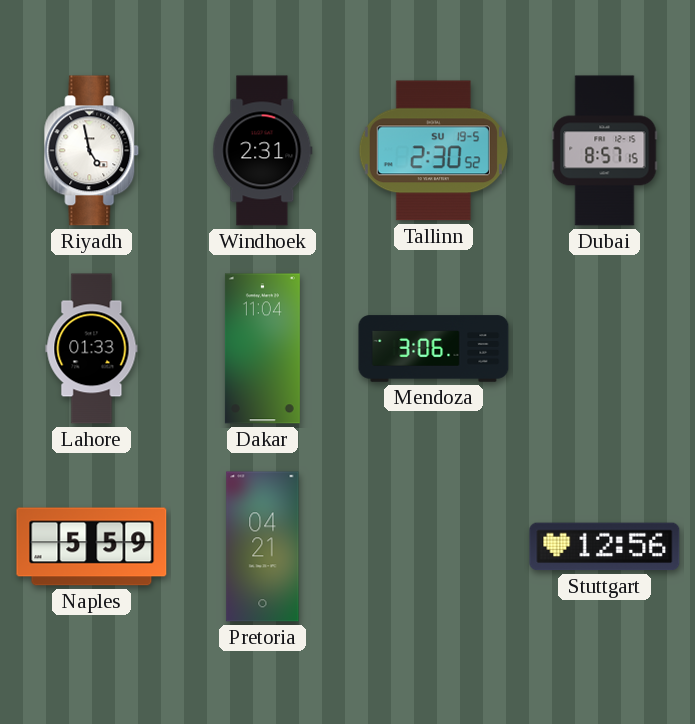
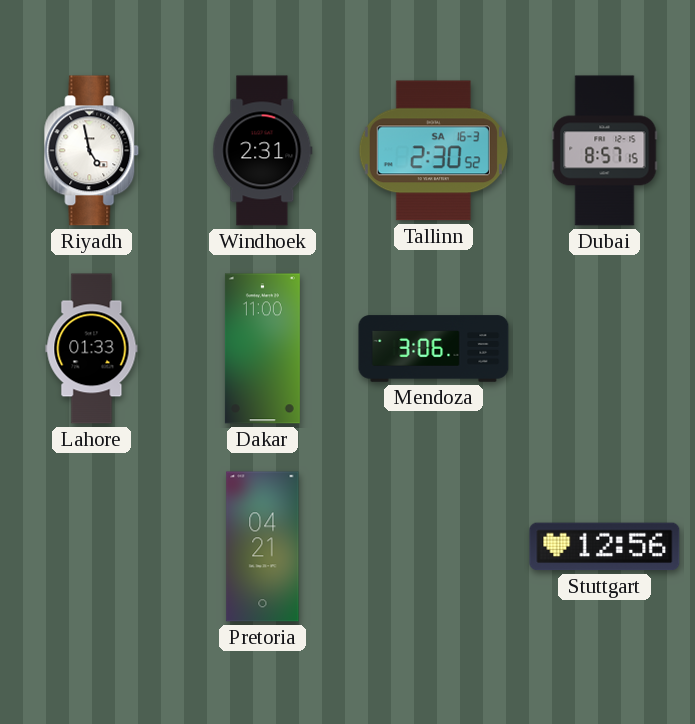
Tallinn date: SU 19-5 -> SA 16-3
Dakar: 11:04 -> 11:00
Naples: 5:59 -> none
